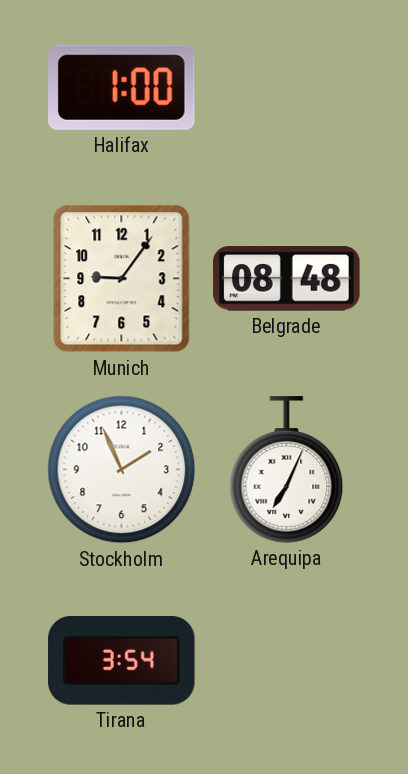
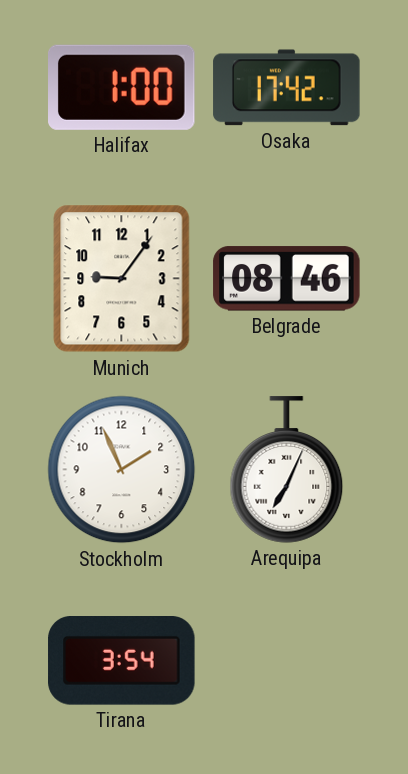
Osaka: none -> 17:42
Belgrade: 08:48 -> 08:46
